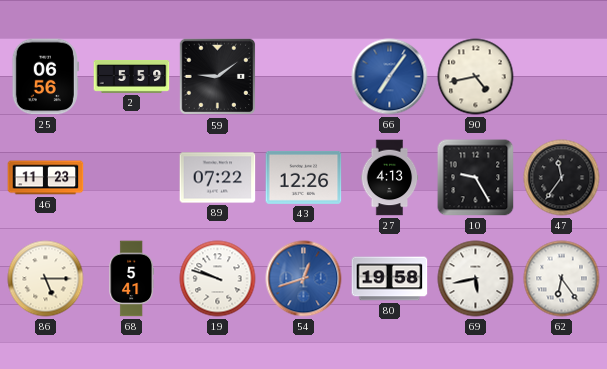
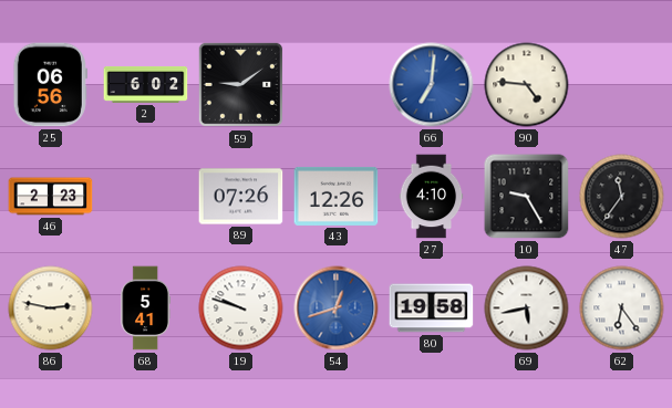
2: 5:59 -> 6:02
66: 7:06 -> 7:01
90: 4:43 -> 4:46
46: 11:23 -> 2:23
89: 07:22 -> 07:26
27: 4:13 -> 4:10
86: 5:15 -> 2:47
